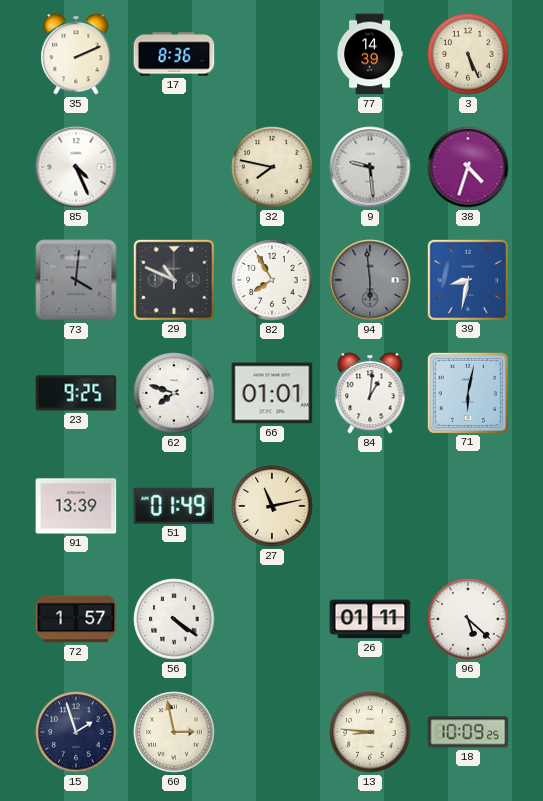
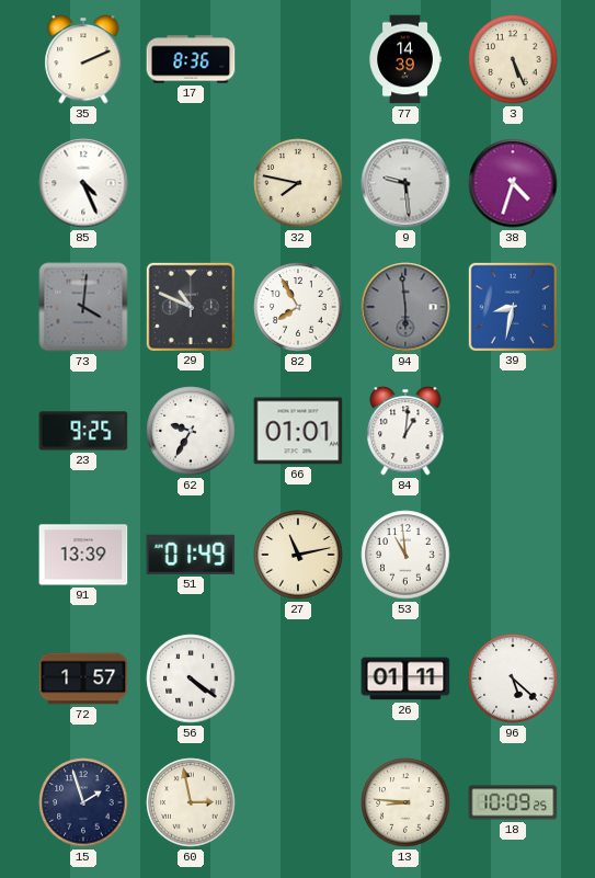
62: 7:48 -> 9:35
71: 6:02 -> none
53: none -> 10:59
